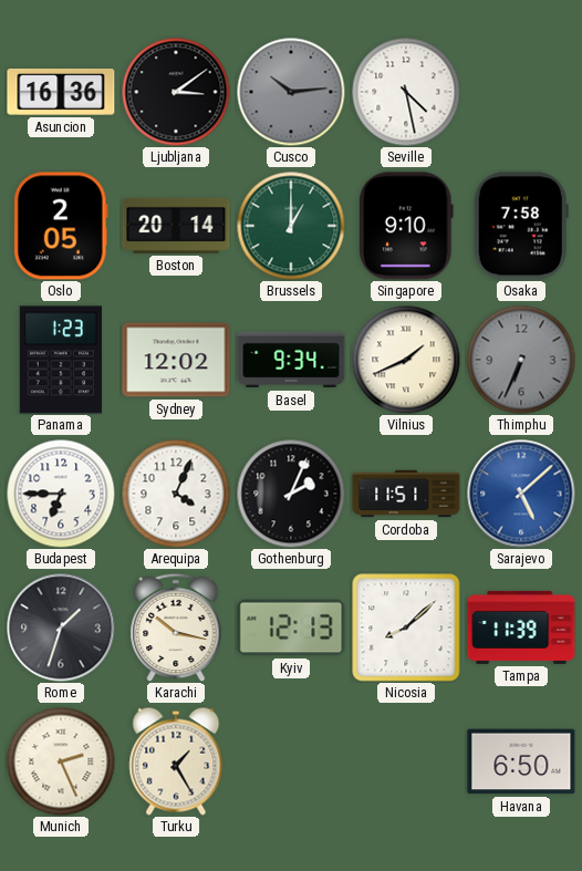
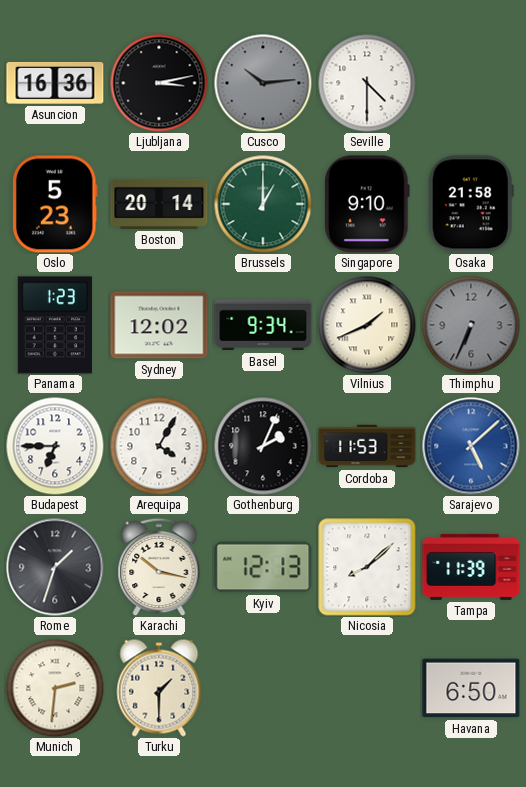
Ljubljana: 3:09 -> 3:13
Seville: 4:28 -> 4:30
Oslo: 2:05 -> 5:23
Osaka: 7:58 -> 21:58
Arequipa: 4:04 -> 4:05
Cordoba: 11:51 -> 11:53
Munich: 2:26 -> 2:31
Turku: 1:25 -> 1:30
